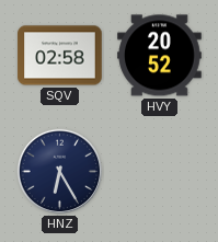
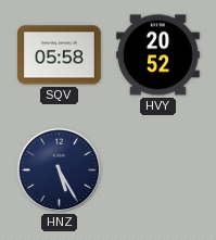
SQV: 02:58 -> 05:58
HNZ: 6:25 -> 5:25
